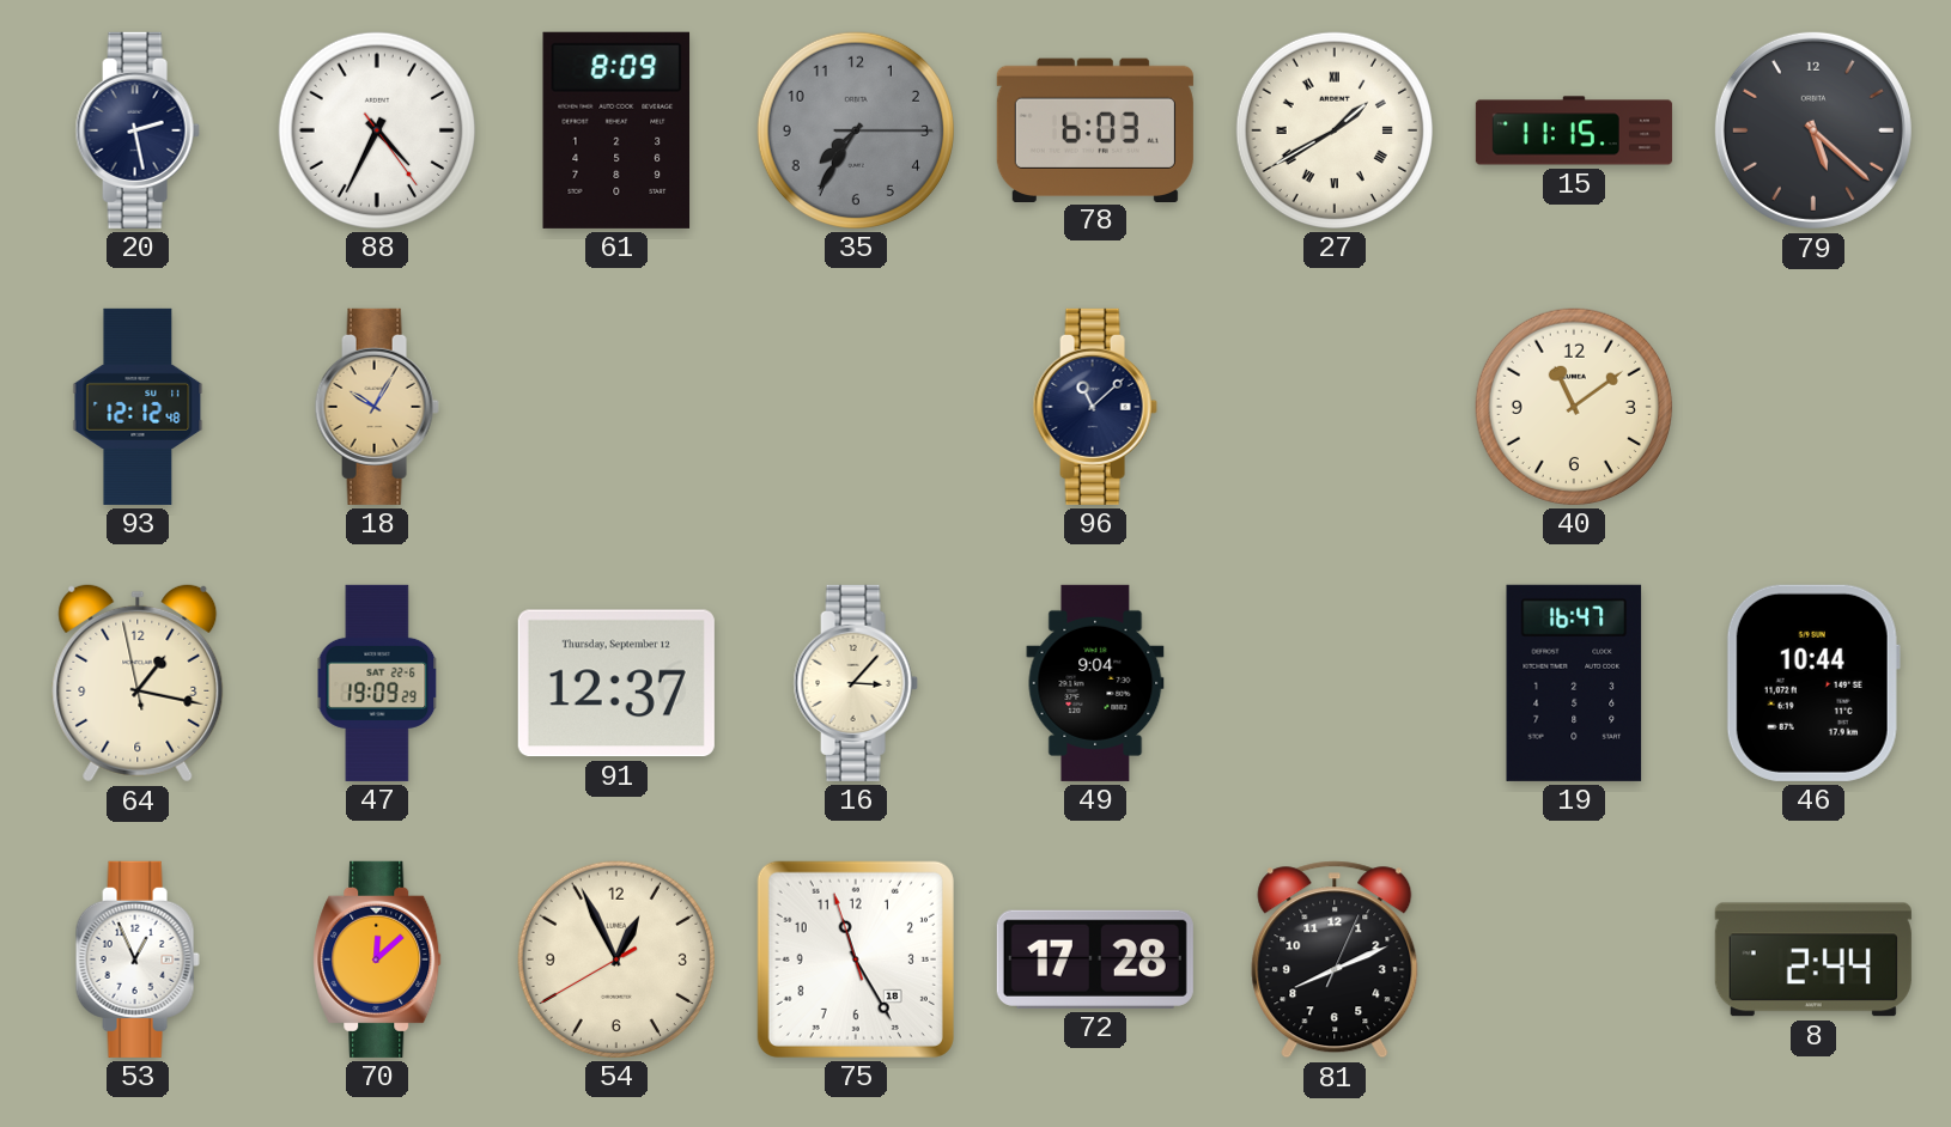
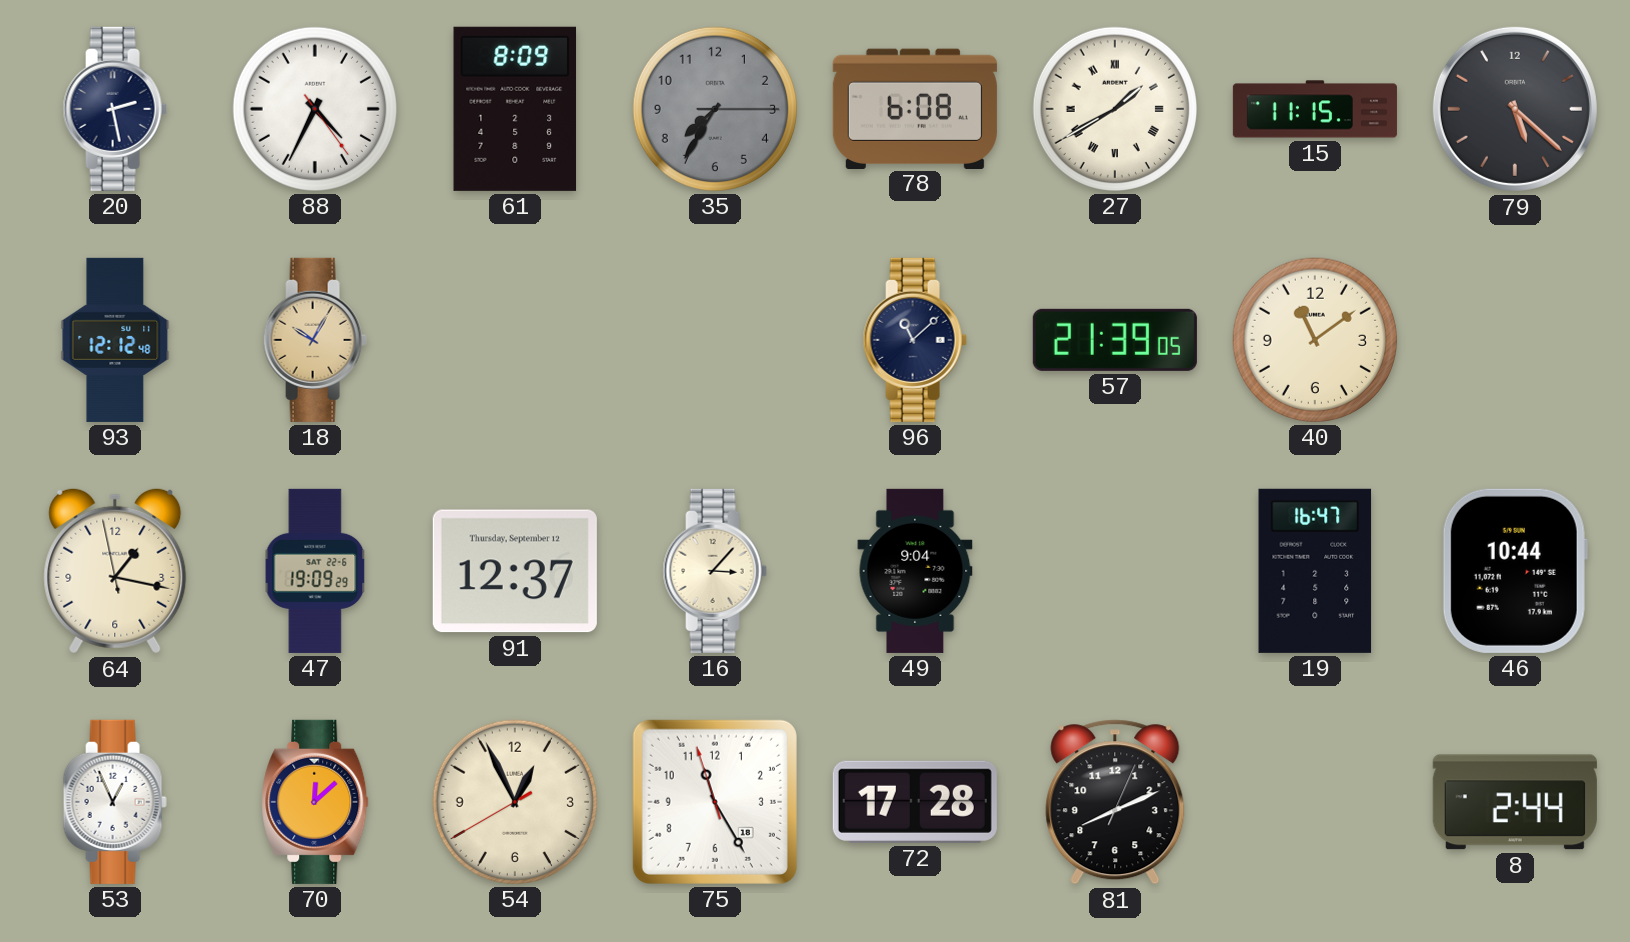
78: 6:03 -> 6:08
57: none -> 21:39
